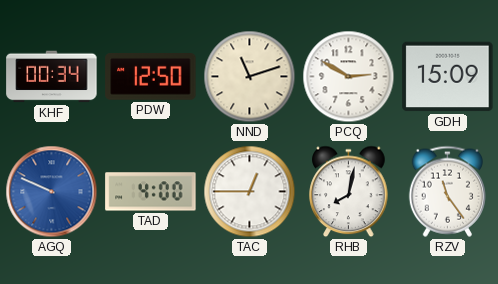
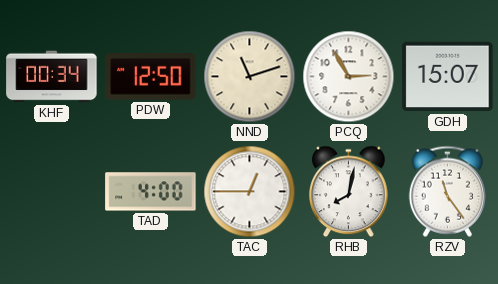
PCQ: 2:50 -> 2:55
GDH: 15:09 -> 15:07
AGQ: 9:49 -> none
